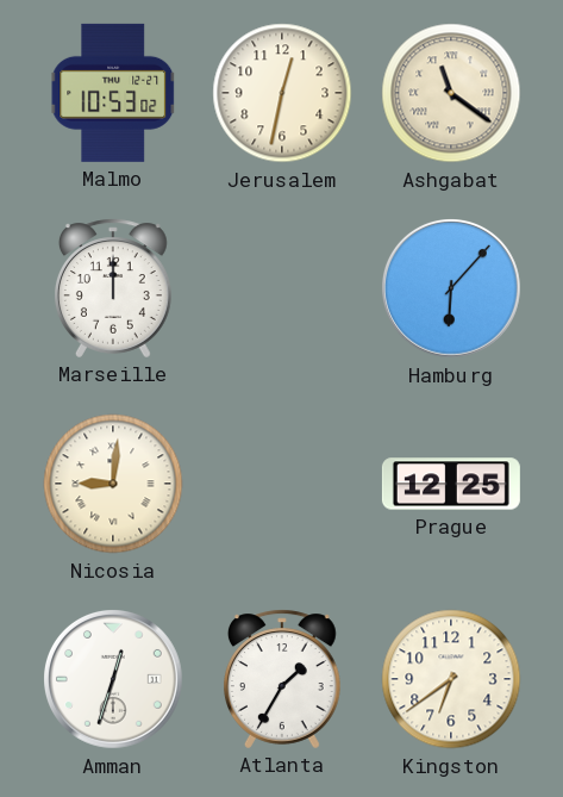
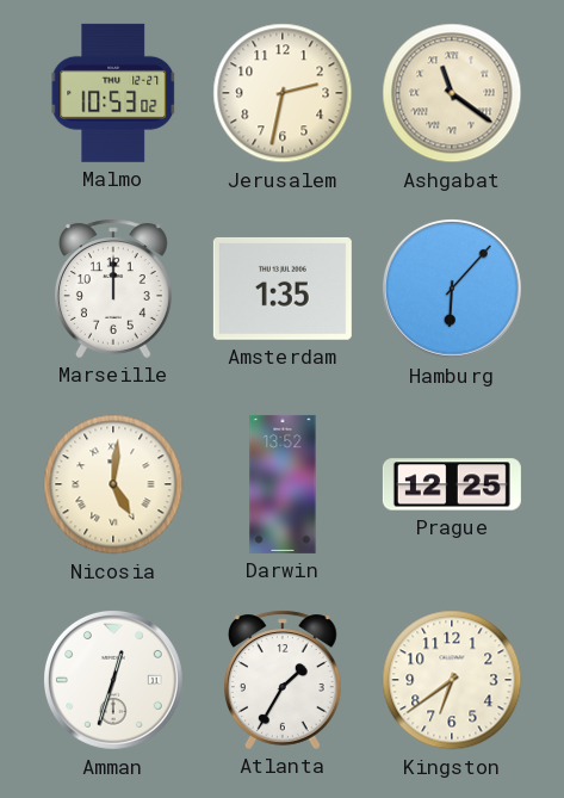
Jerusalem: 12:32 -> 2:32
Amsterdam: none -> 1:35
Nicosia: 9:01 -> 5:01
Darwin: none -> 13:52
